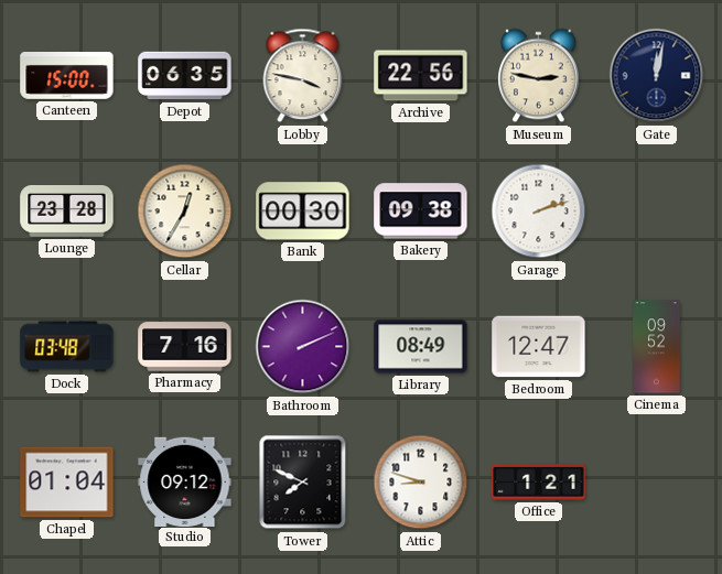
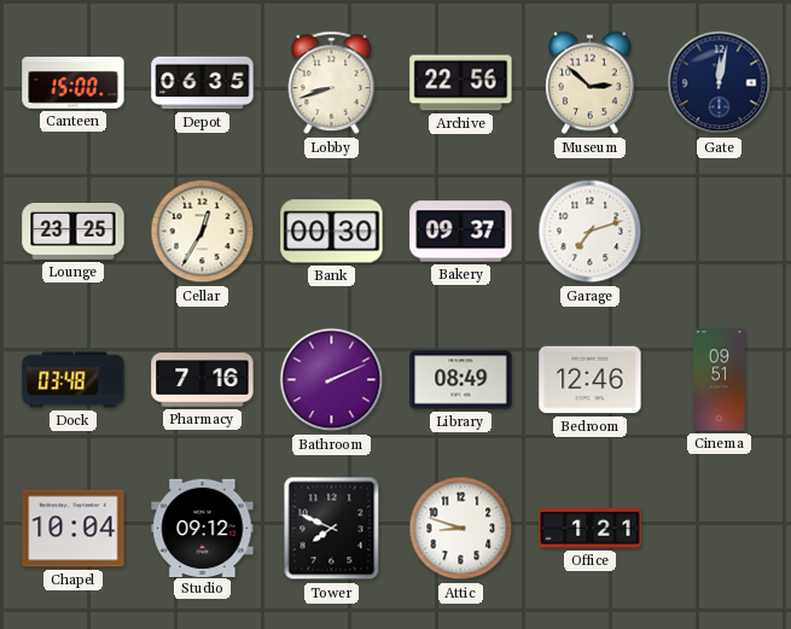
Lobby: 3:47 -> 8:42
Museum: 2:47 -> 2:52
Lounge: 23:28 -> 23:25
Bakery: 09:38 -> 09:37
Garage: 2:12 -> 7:12
Bedroom: 12:47 -> 12:46
Cinema: 09:52 -> 09:51
Chapel: 01:04 -> 10:04
